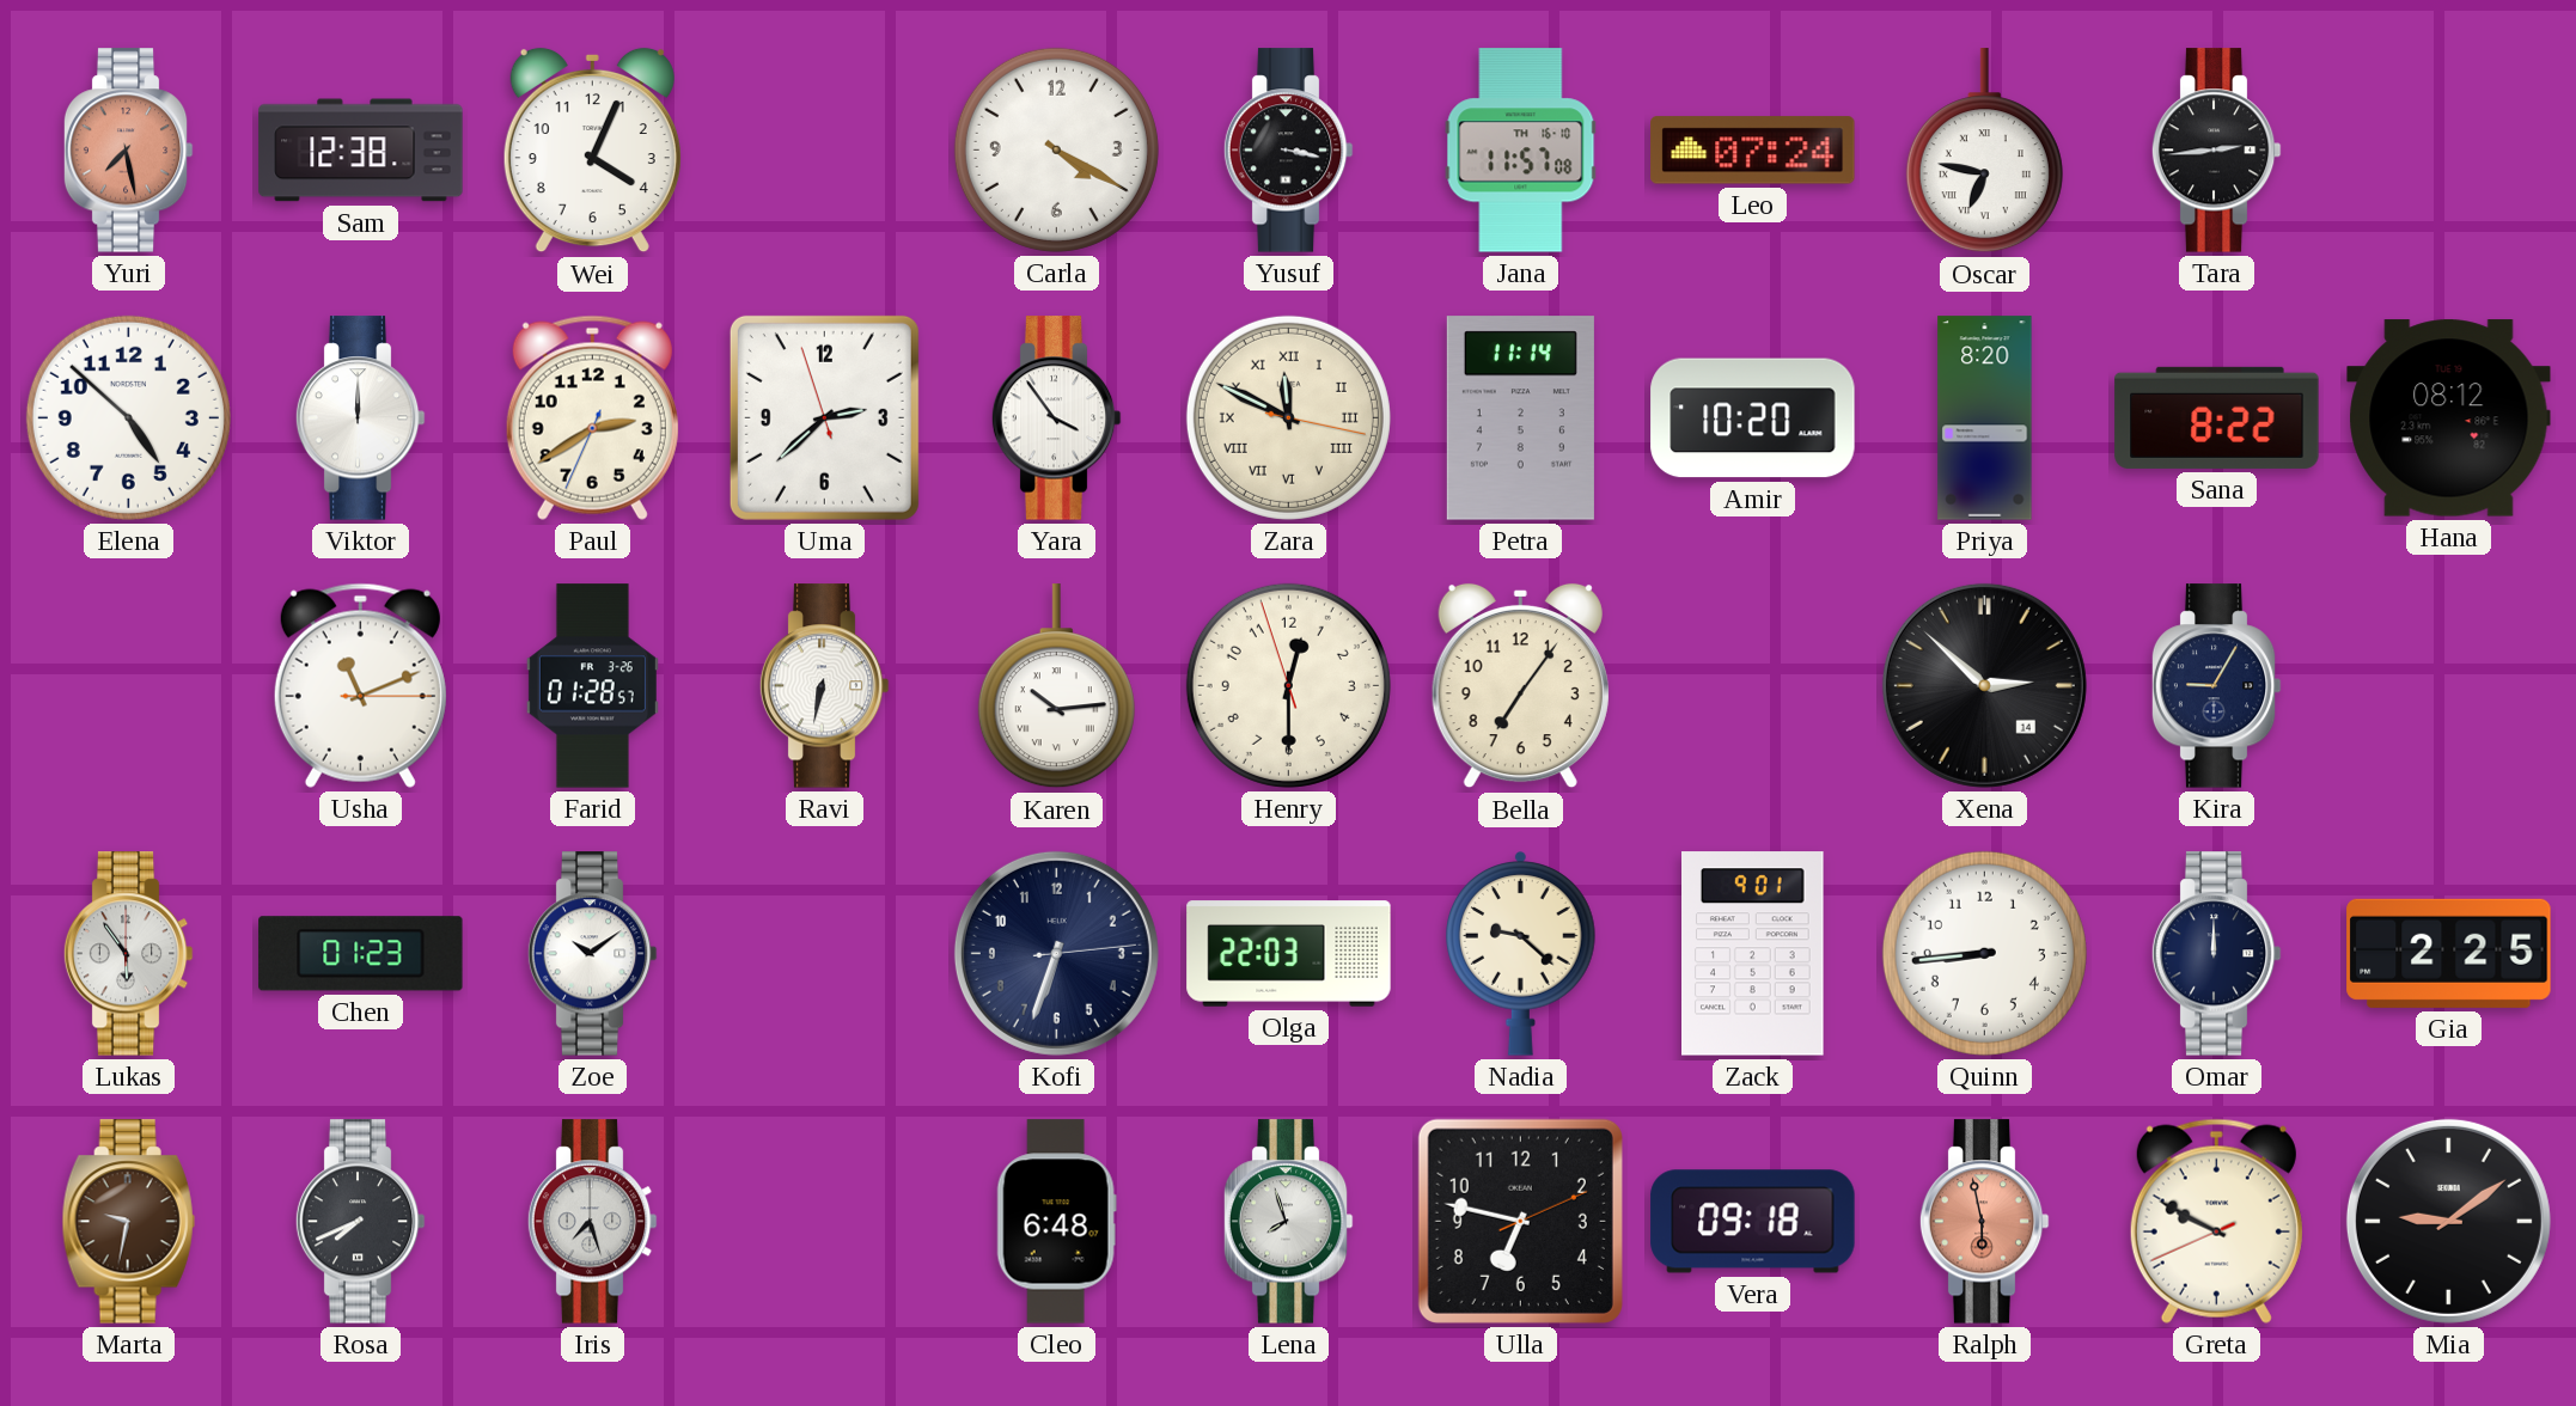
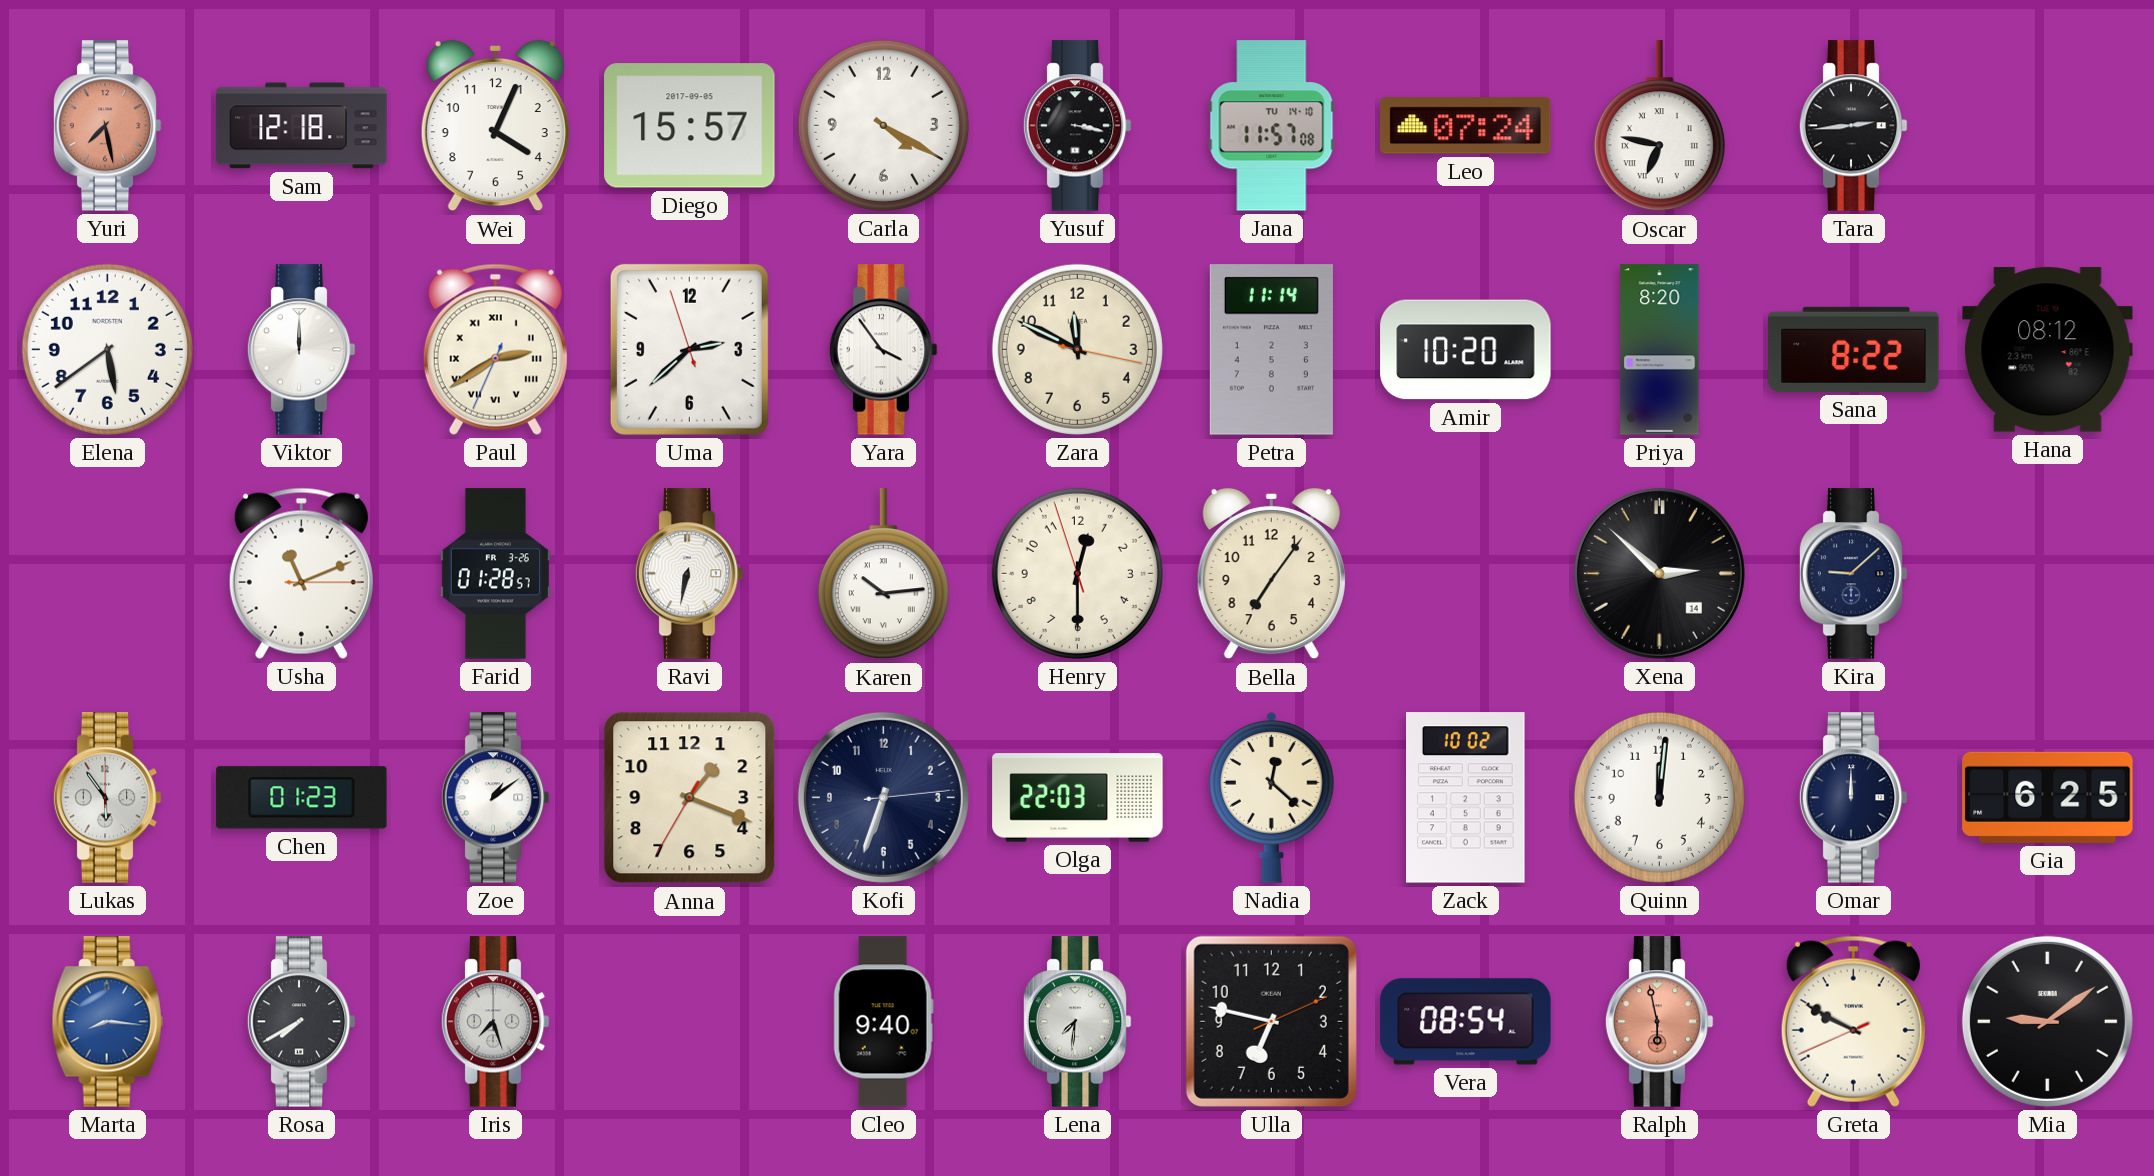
Sam: 12:38 -> 12:18
Diego: none -> 15:57
Jana date: TH 16-10 -> TU 14-10
Elena: 4:52 -> 5:39
Paul numerals: Arabic -> Roman
Zara numerals: Roman -> Arabic
Kira: 9:05 -> 9:08
Zoe: 10:09 -> 1:09
Anna: none -> 1:18
Nadia: 9:22 -> 12:22
Zack: 9:01 -> 10:02
Quinn: 8:44 -> 12:01
Gia: 2:25 -> 6:25
Marta: 9:32 -> 8:16
Marta dial: brown -> blue
Rosa: 7:41 -> 7:40
Cleo: 6:48 -> 9:40
Lena: 7:57 -> 7:31
Vera: 09:18 -> 08:54
